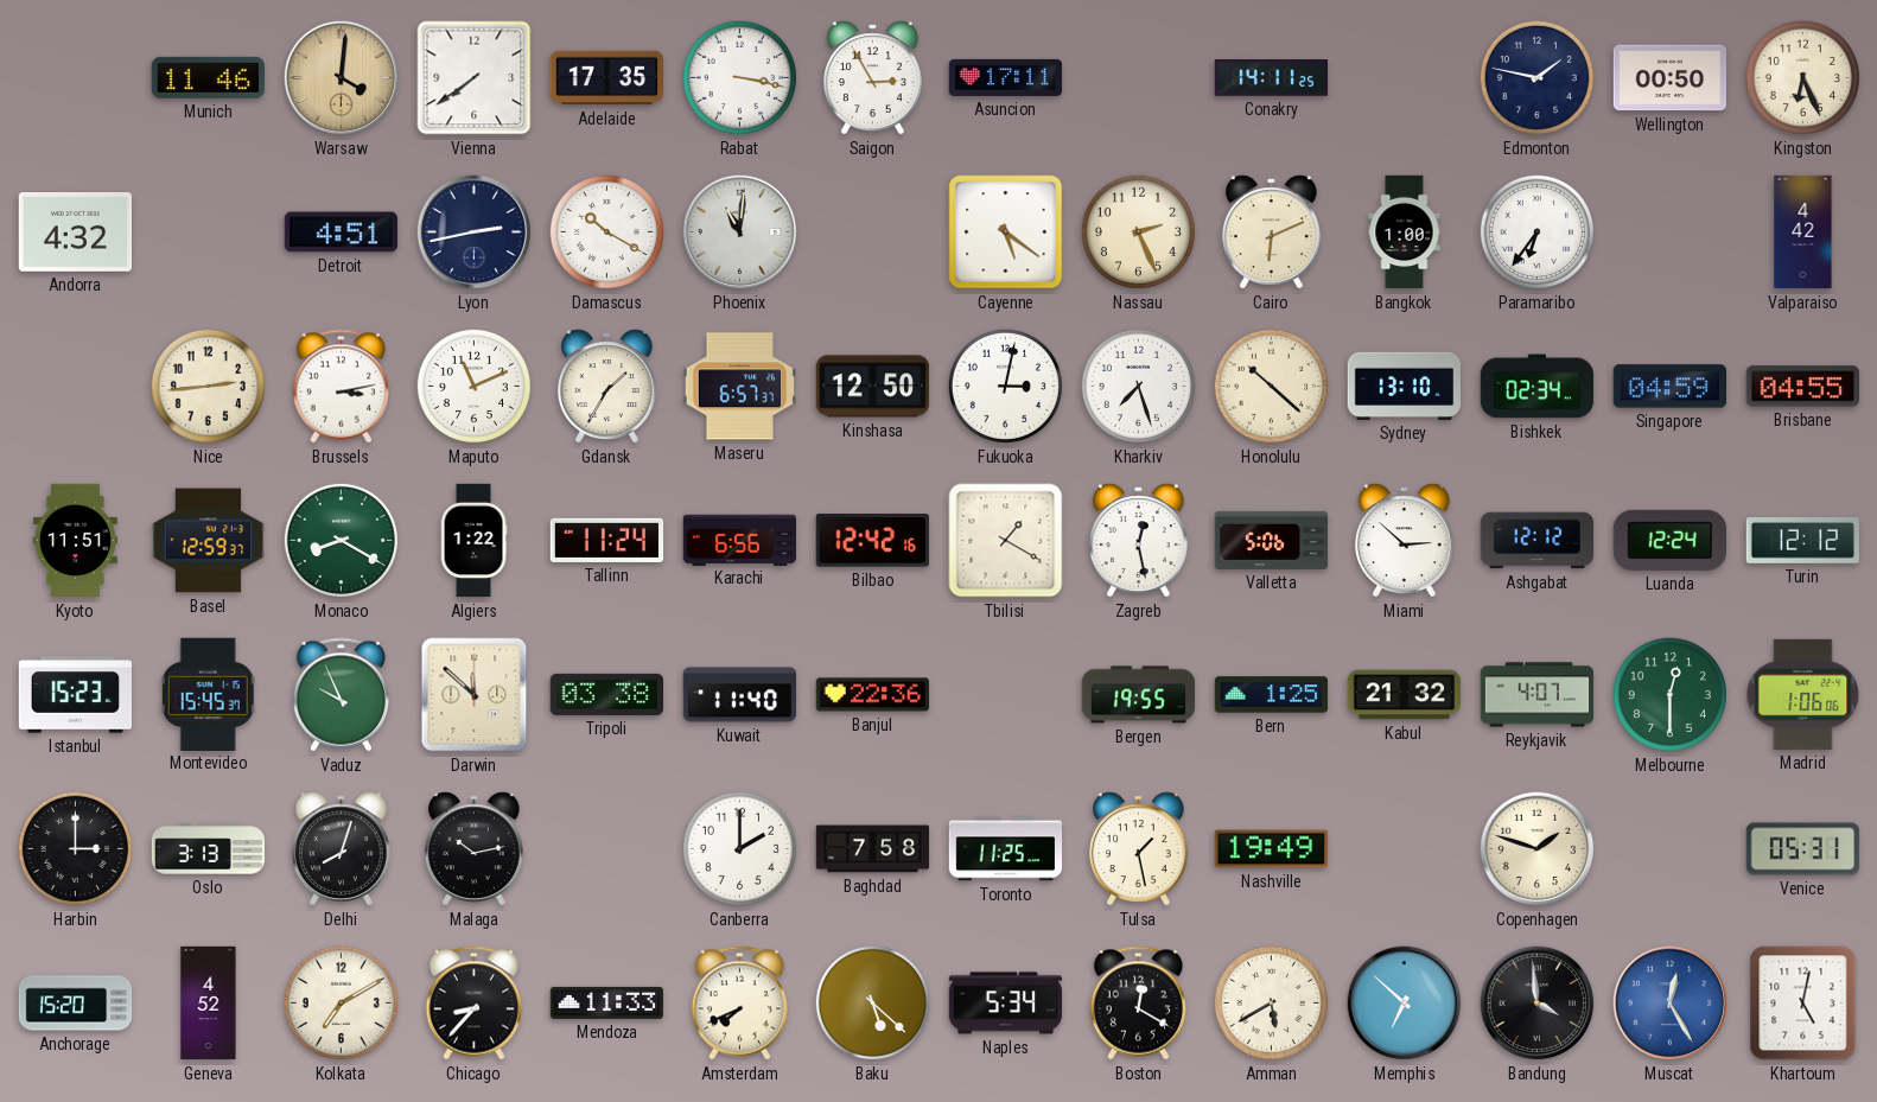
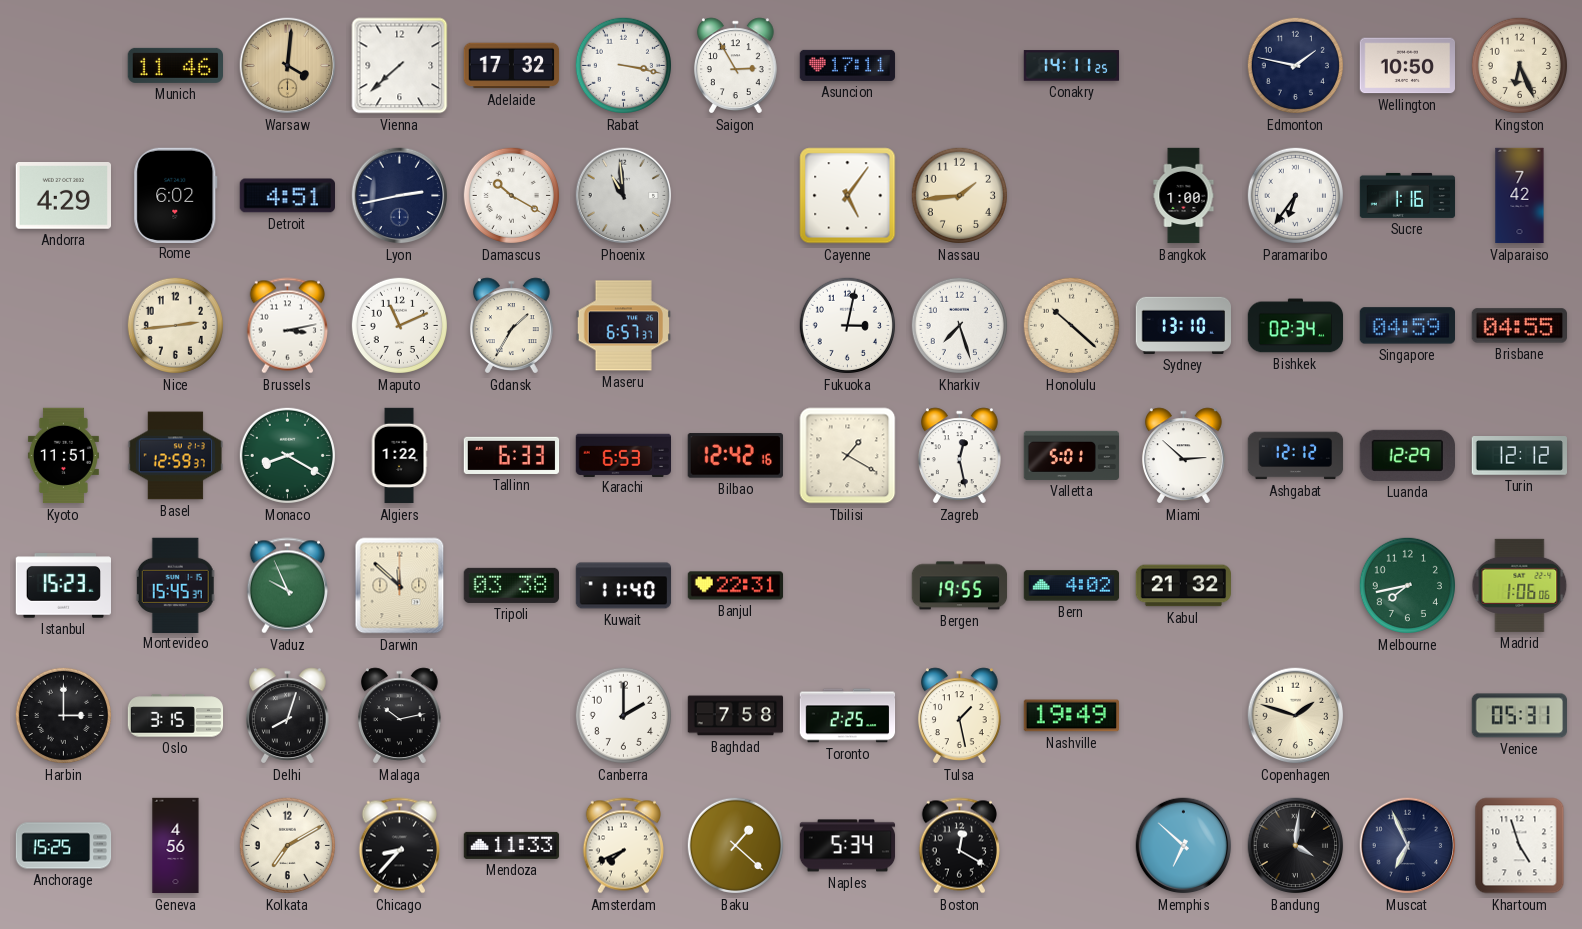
Vienna: 7:39 -> 7:38
Adelaide: 17:35 -> 17:32
Wellington: 00:50 -> 10:50
Andorra: 4:32 -> 4:29
Rome: none -> 6:02
Phoenix: 11:01 -> 10:59
Cayenne: 5:21 -> 5:06
Nassau: 2:26 -> 1:44
Cairo: 6:11 -> none
Sucre: none -> 1:16
Valparaiso: 4:42 -> 7:42
Kinshasa: 12:50 -> none
Tallinn: 11:24 -> 6:33
Karachi: 6:56 -> 6:53
Valletta: 5:06 -> 5:01
Luanda: 12:24 -> 12:29
Banjul: 22:36 -> 22:31
Bern: 1:25 -> 4:02
Reykjavik: 4:07 -> none
Melbourne: 12:30 -> 7:43
Oslo: 3:13 -> 3:15
Toronto: 11:25 -> 2:25
Anchorage: 15:20 -> 15:25
Geneva: 4:52 -> 4:56
Baku: 5:22 -> 1:22
Amman: 5:40 -> none
Bandung: 3:59 -> 4:01
Muscat: 12:25 -> 6:56
Muscat dial: blue -> navy
Khartoum: 5:02 -> 4:57
